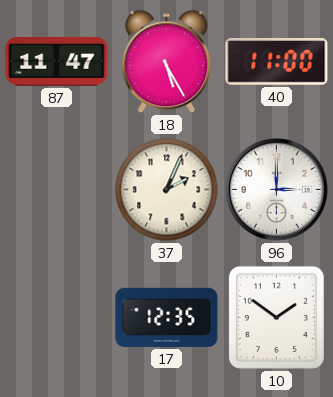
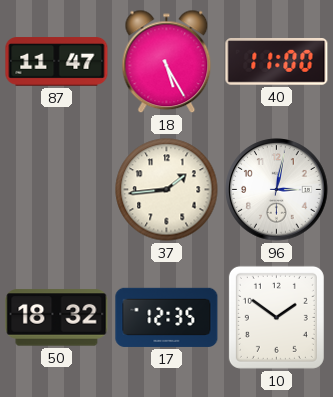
37: 2:04 -> 1:44
96: 3:00 -> 3:02
50: none -> 18:32
